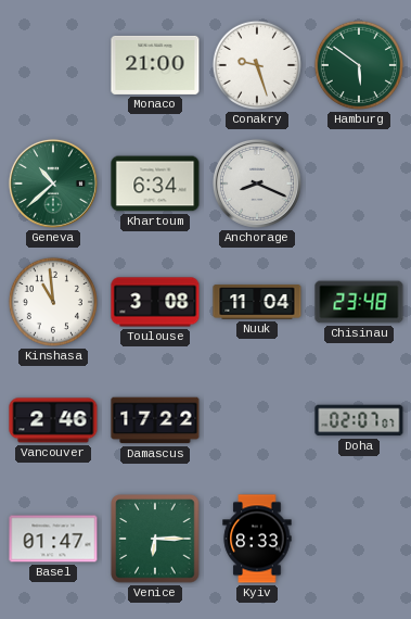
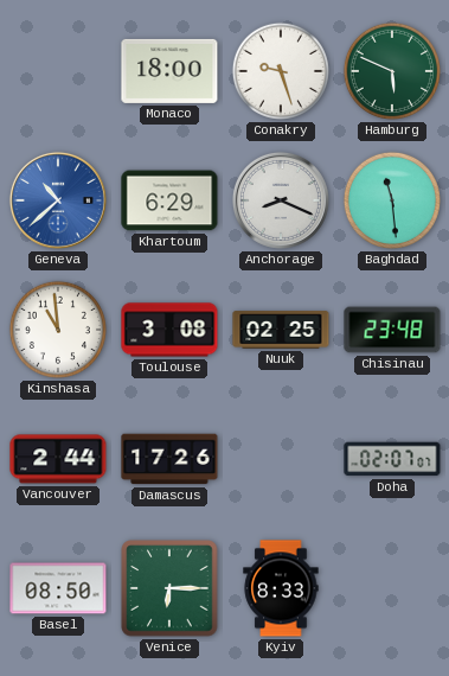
Monaco: 21:00 -> 18:00
Hamburg: 5:51 -> 5:49
Geneva dial: green -> blue
Khartoum: 6:34 -> 6:29
Baghdad: none -> 11:29
Nuuk: 11:04 -> 02:25
Vancouver: 2:46 -> 2:44
Damascus: 17:22 -> 17:26
Basel: 01:47 -> 08:50
